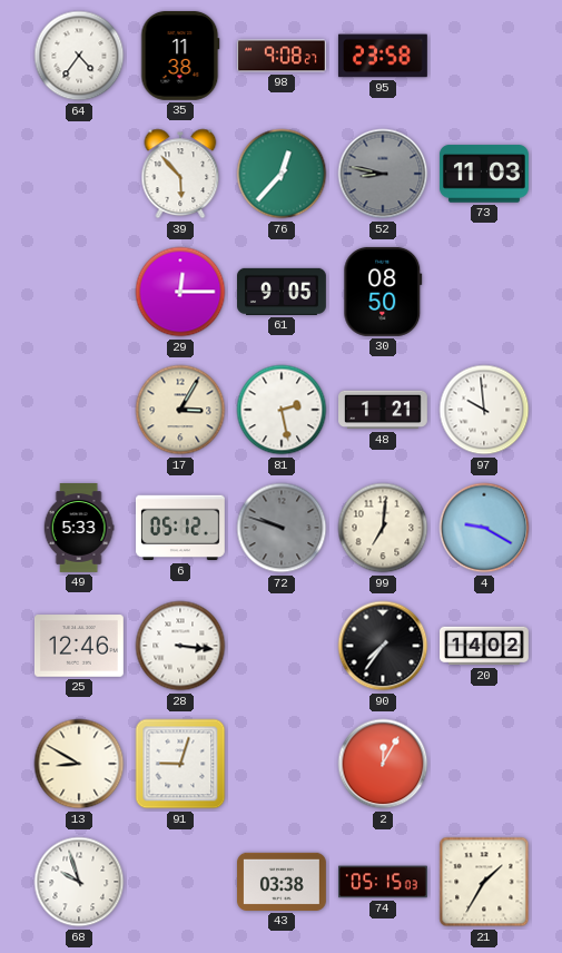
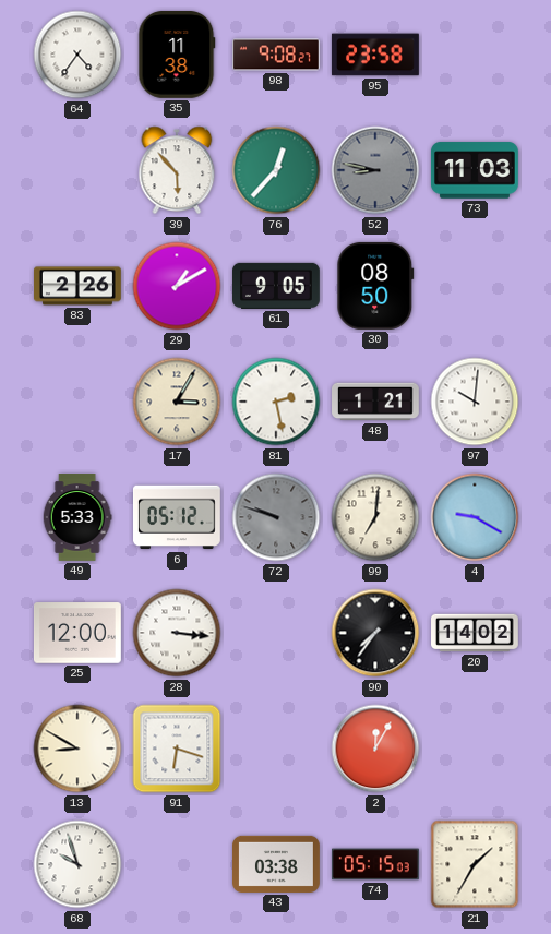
83: none -> 2:26
29: 12:15 -> 1:10
97: 9:59 -> 10:01
25: 12:46 -> 12:00
91: 9:03 -> 6:18
